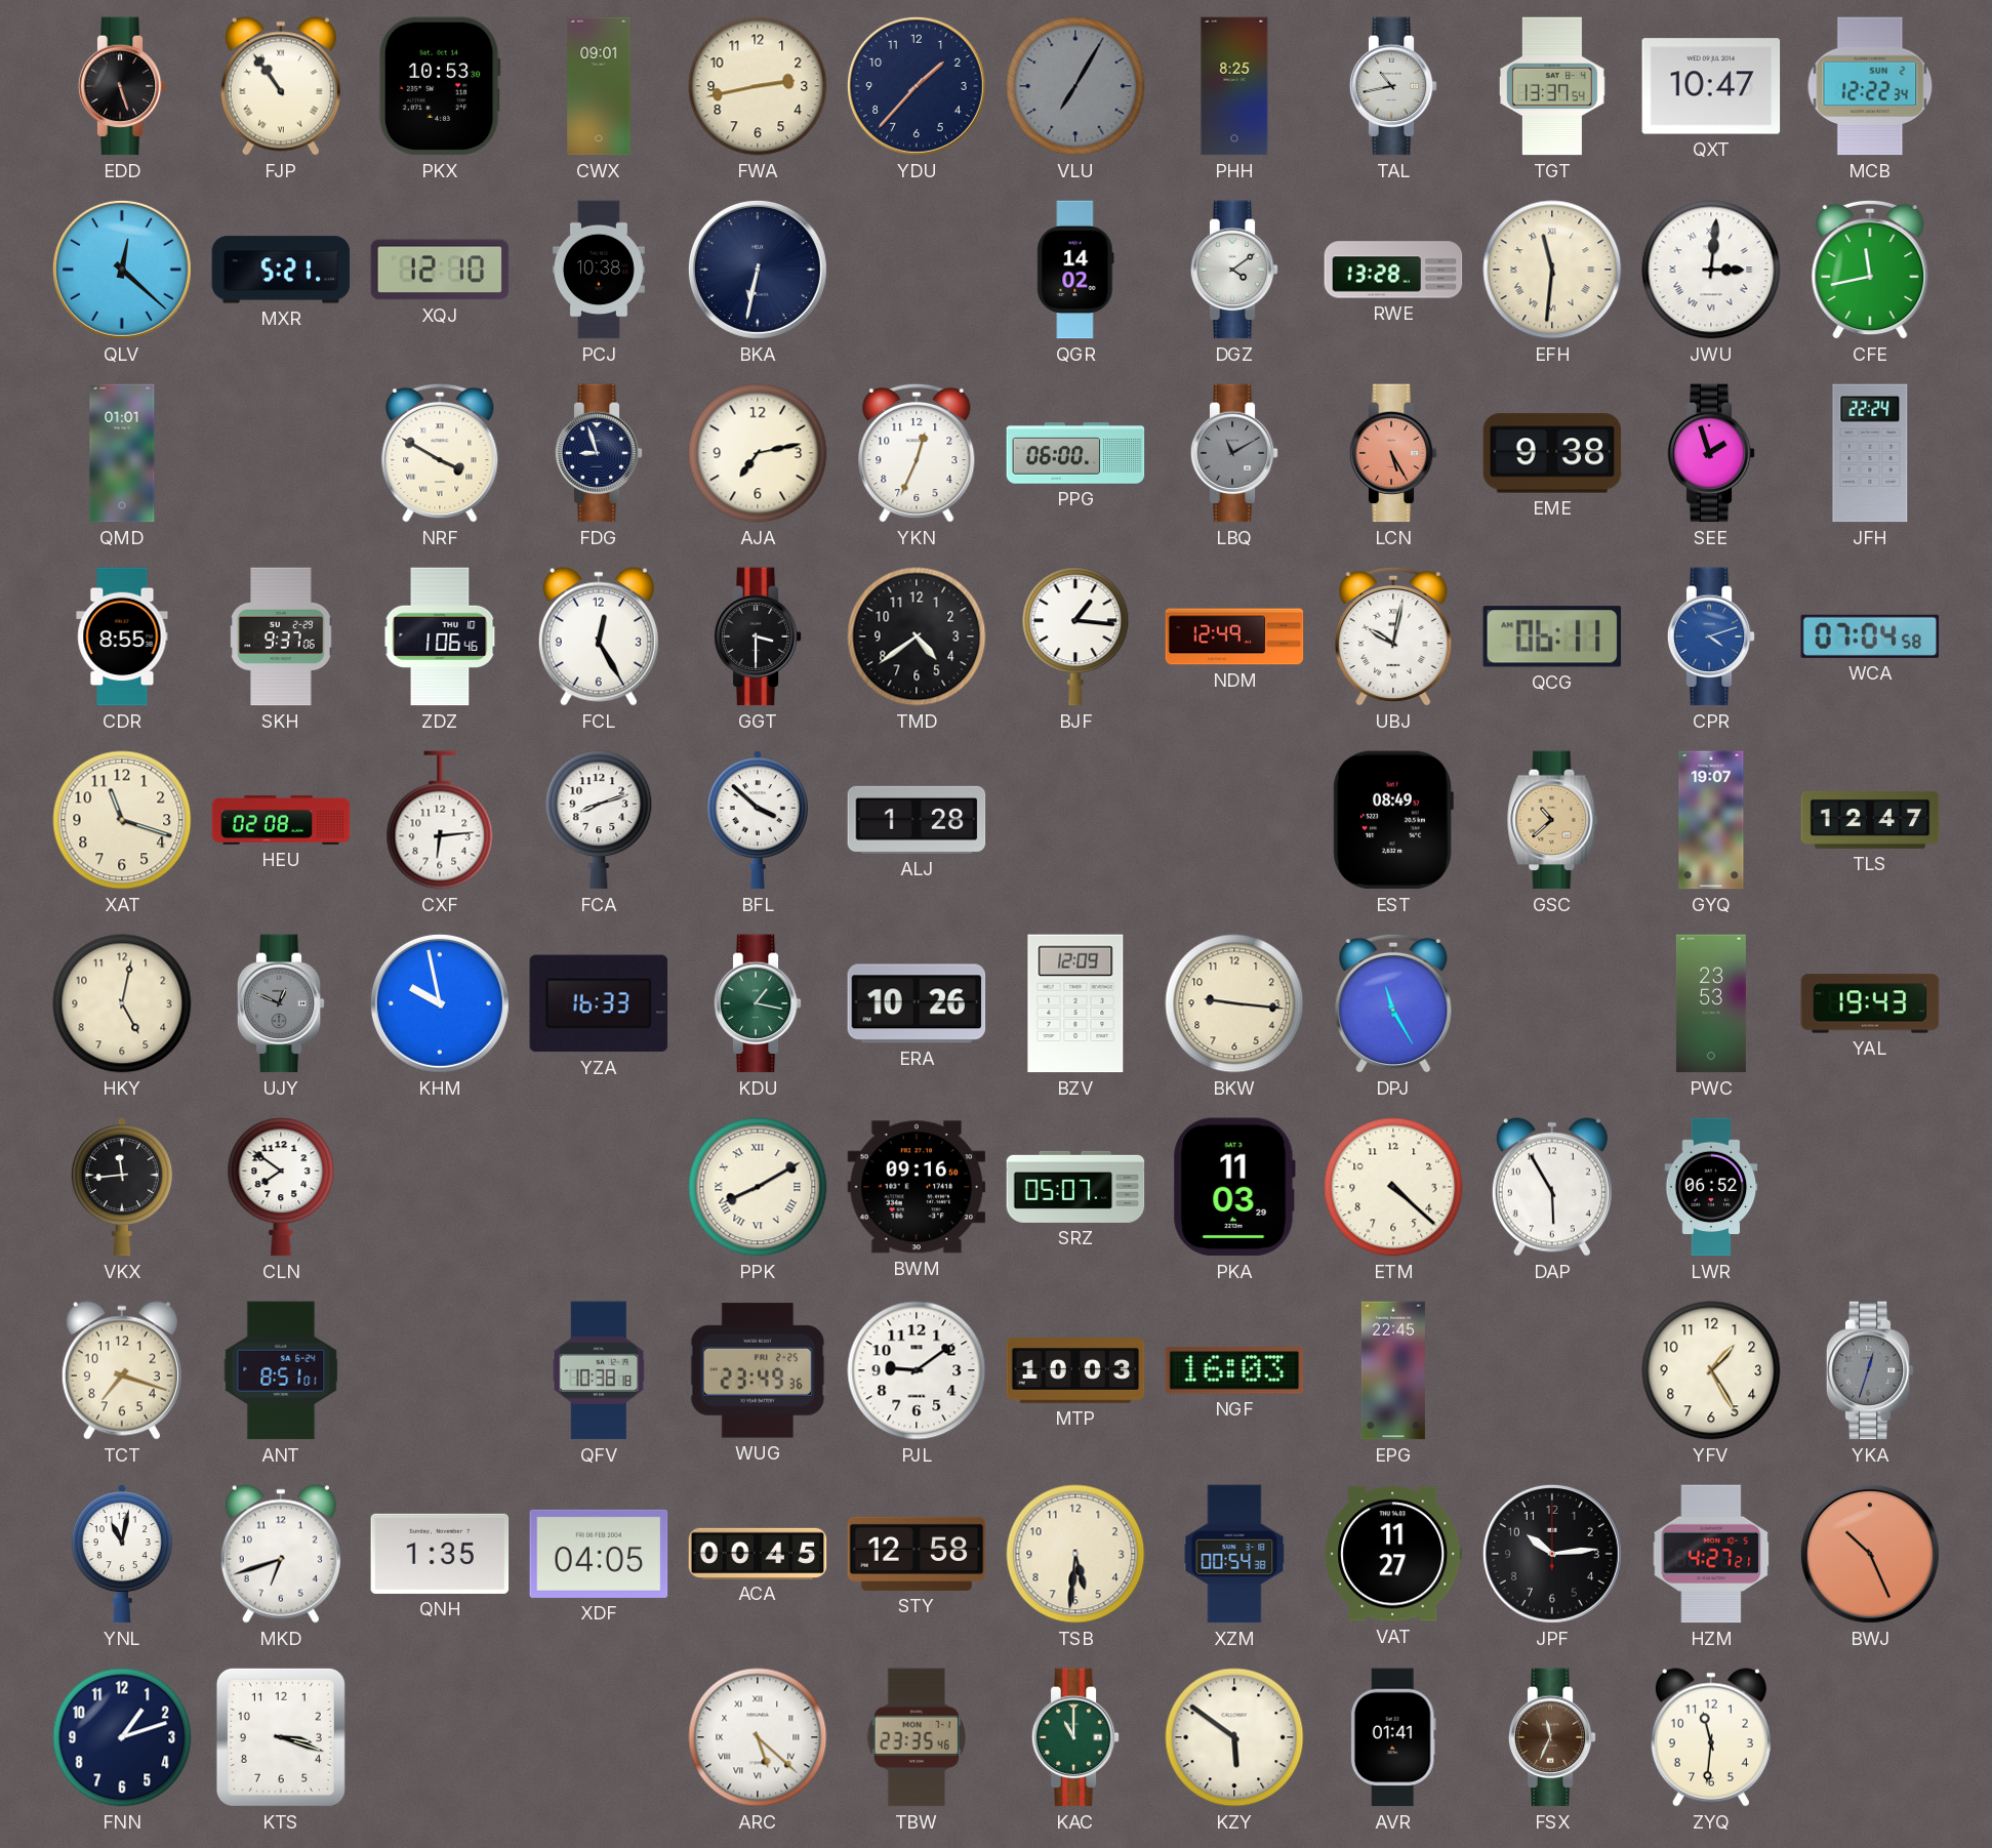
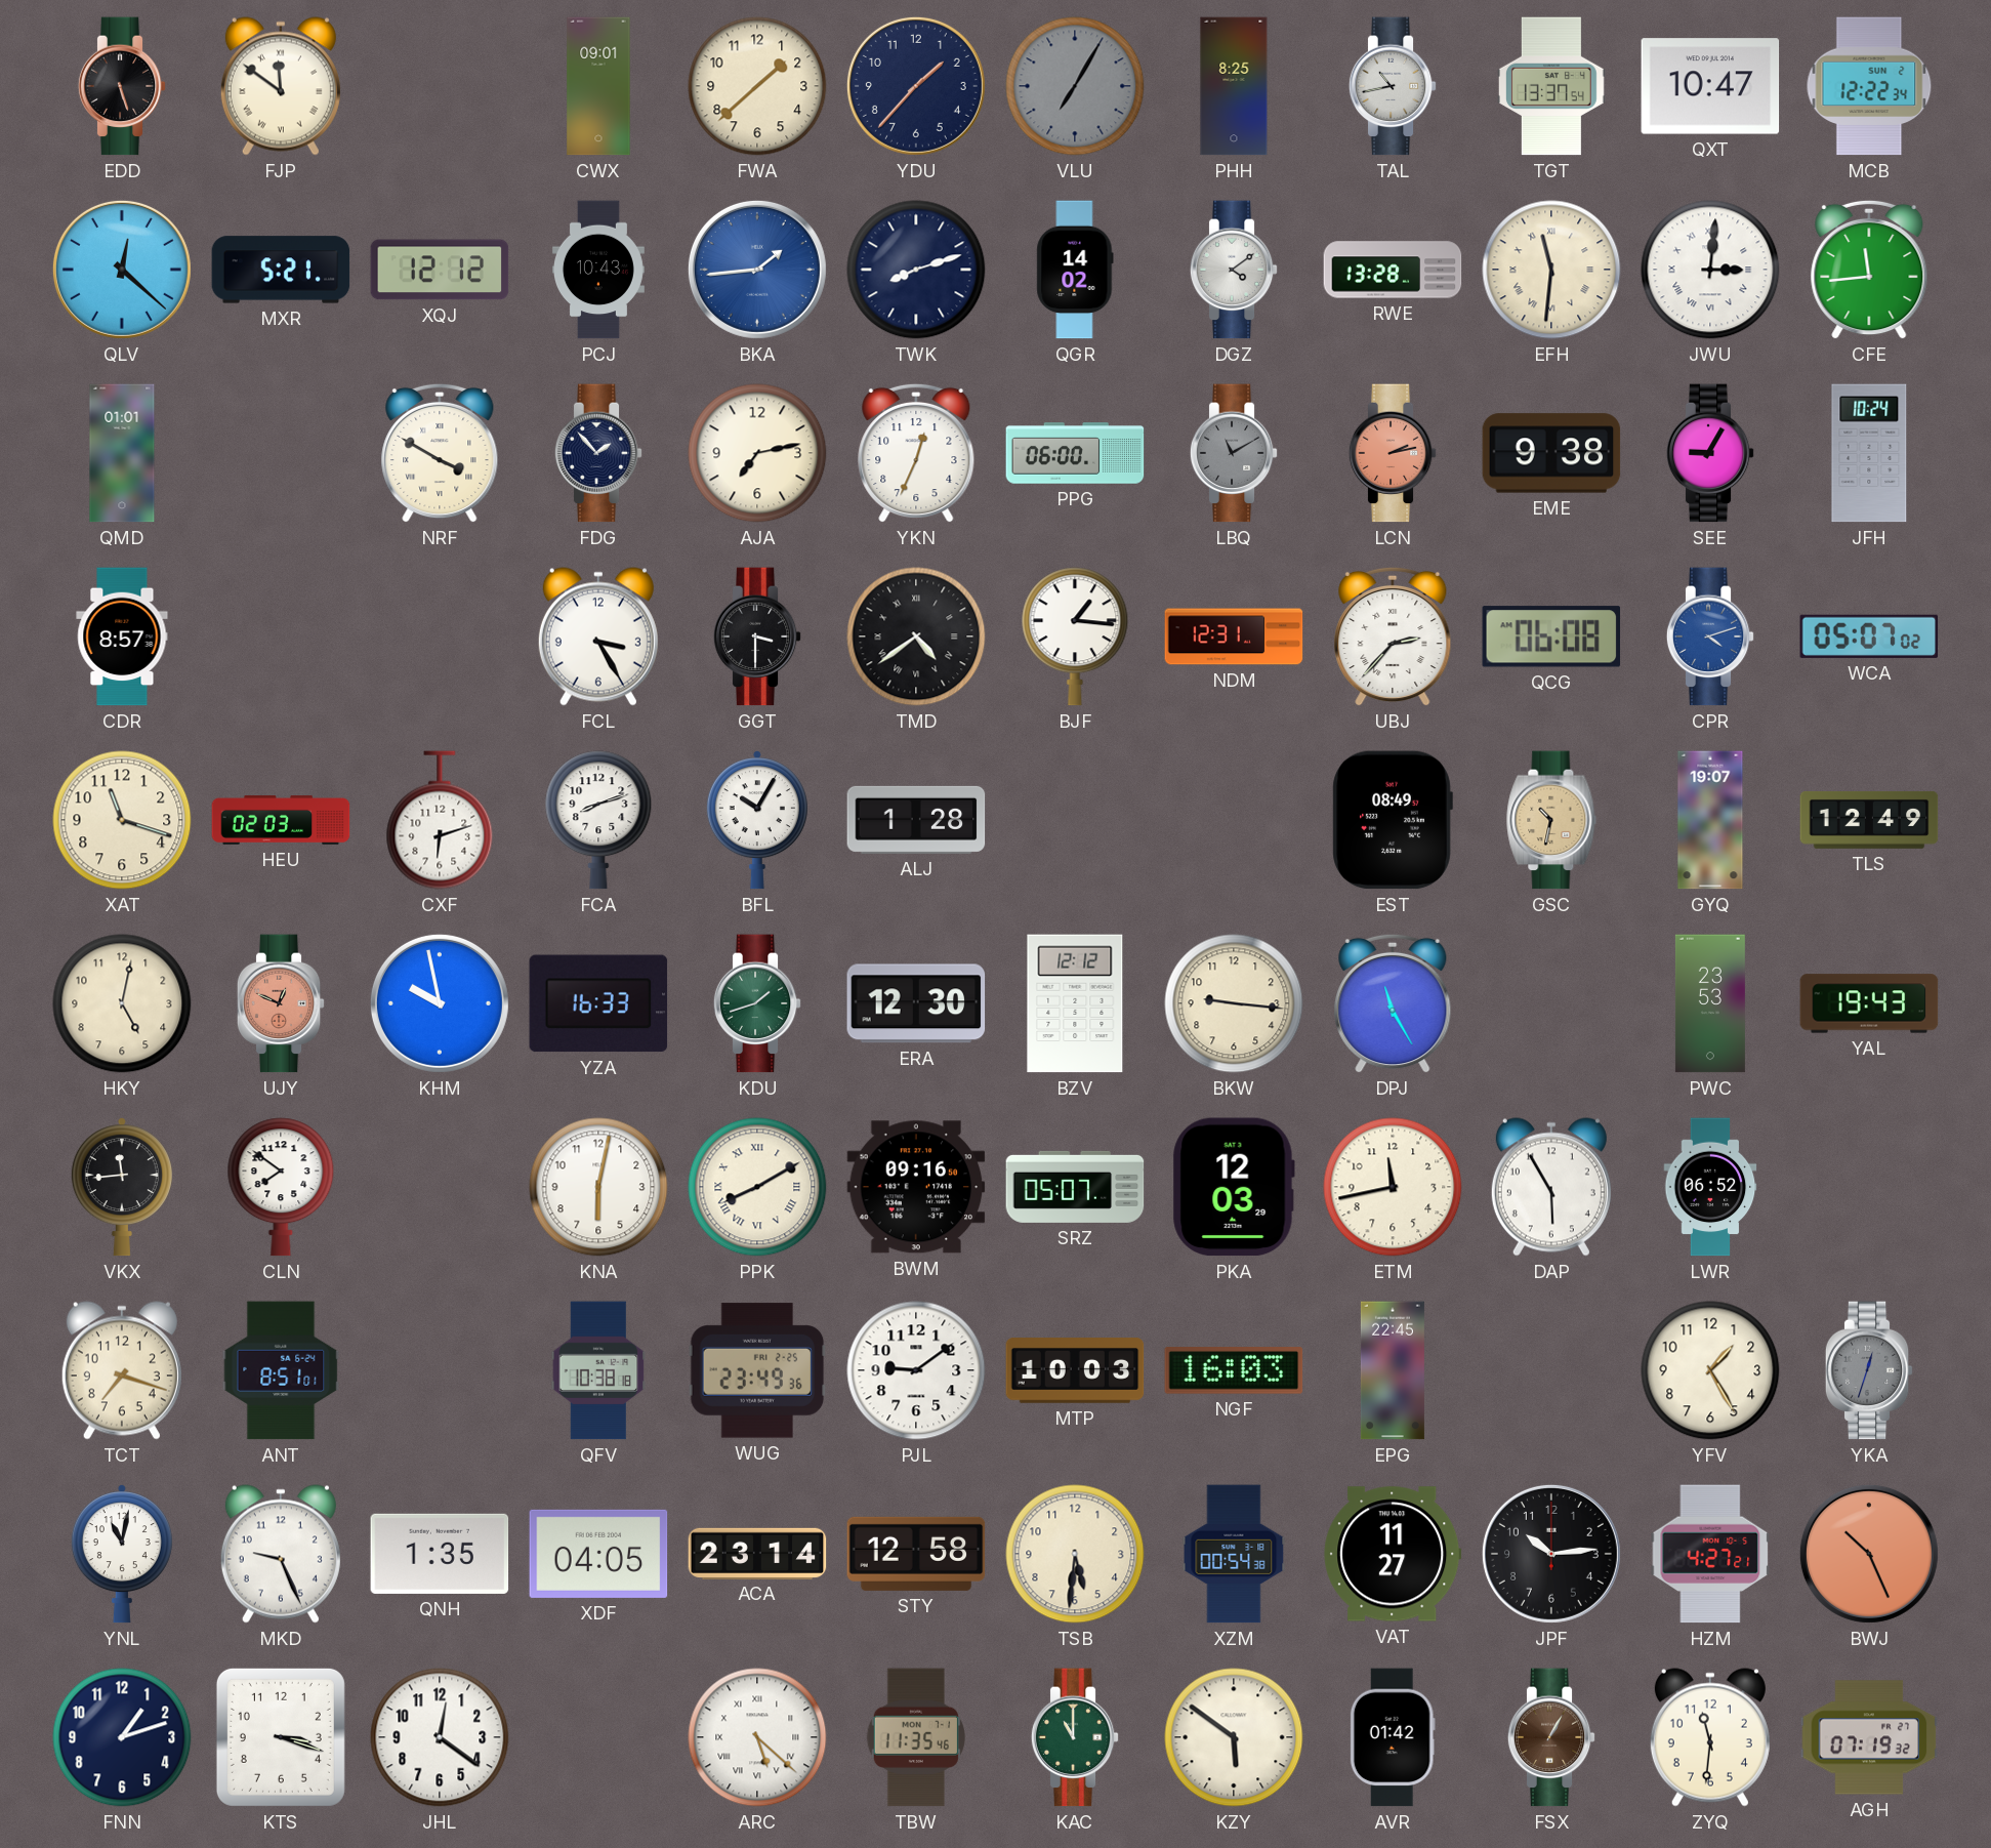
FJP: 10:54 -> 11:51
PKX: 10:53 -> none
FWA: 2:43 -> 1:38
XQJ: 12:10 -> 12:12
PCJ: 10:38 -> 10:43
BKA: 6:32 -> 1:44
BKA dial: navy -> blue
TWK: none -> 8:12
CFE: 11:43 -> 11:44
FDG: 8:57 -> 1:53
LCN: 5:25 -> 2:13
SEE: 1:57 -> 9:05
JFH: 22:24 -> 10:24
CDR: 8:55 -> 8:57
SKH: 9:37 -> none
ZDZ: 1:06 -> none
FCL: 12:25 -> 3:25
TMD numerals: Arabic -> Roman
NDM: 12:49 -> 12:31
UBJ: 10:02 -> 2:37
QCG: 06:11 -> 06:08
WCA: 07:04 -> 05:07
HEU: 02:08 -> 02:03
CXF: 6:14 -> 6:12
BFL: 3:52 -> 10:05
GSC: 10:38 -> 10:32
TLS: 12:47 -> 12:49
UJY dial: grey -> salmon
KDU: 1:17 -> 1:42
ERA: 10:26 -> 12:30
BZV: 12:09 -> 12:12
KNA: none -> 6:02
PKA: 11:03 -> 12:03
ETM: 4:22 -> 11:43
MKD: 6:42 -> 9:26
ACA: 00:45 -> 23:14
JHL: none -> 12:21
TBW: 23:35 -> 11:35
AVR: 01:41 -> 01:42
FSX: 11:34 -> 1:05
AGH: none -> 07:19
